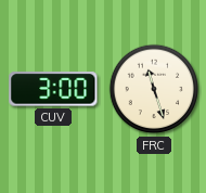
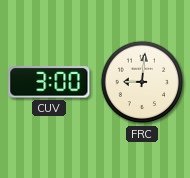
FRC: 11:27 -> 9:01
